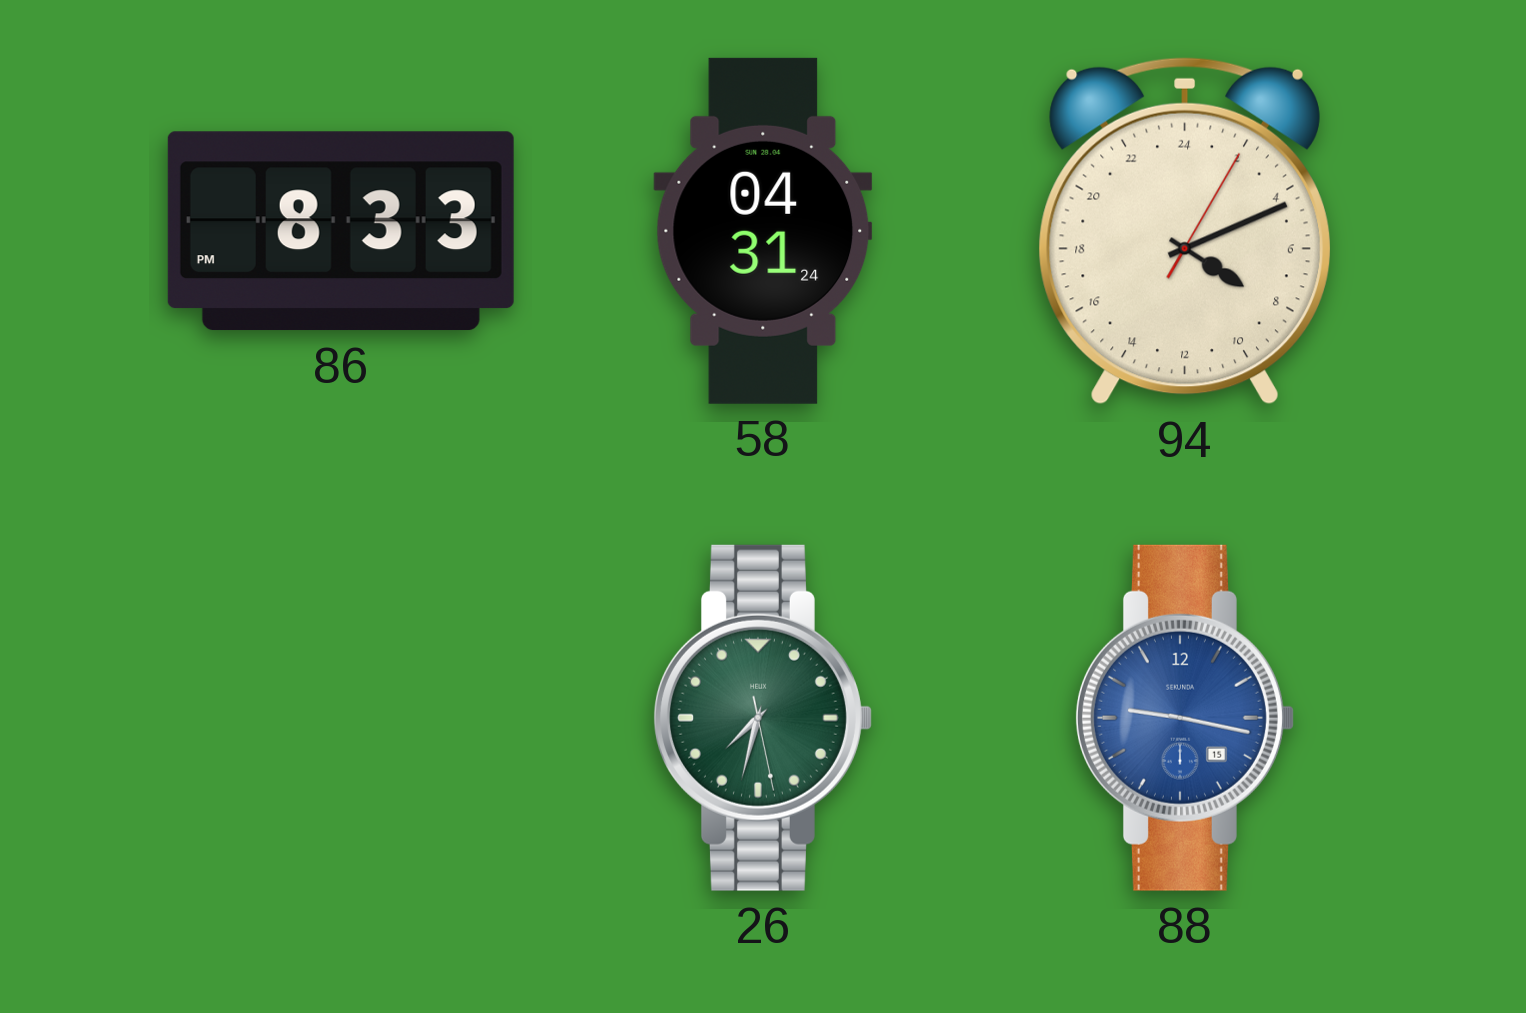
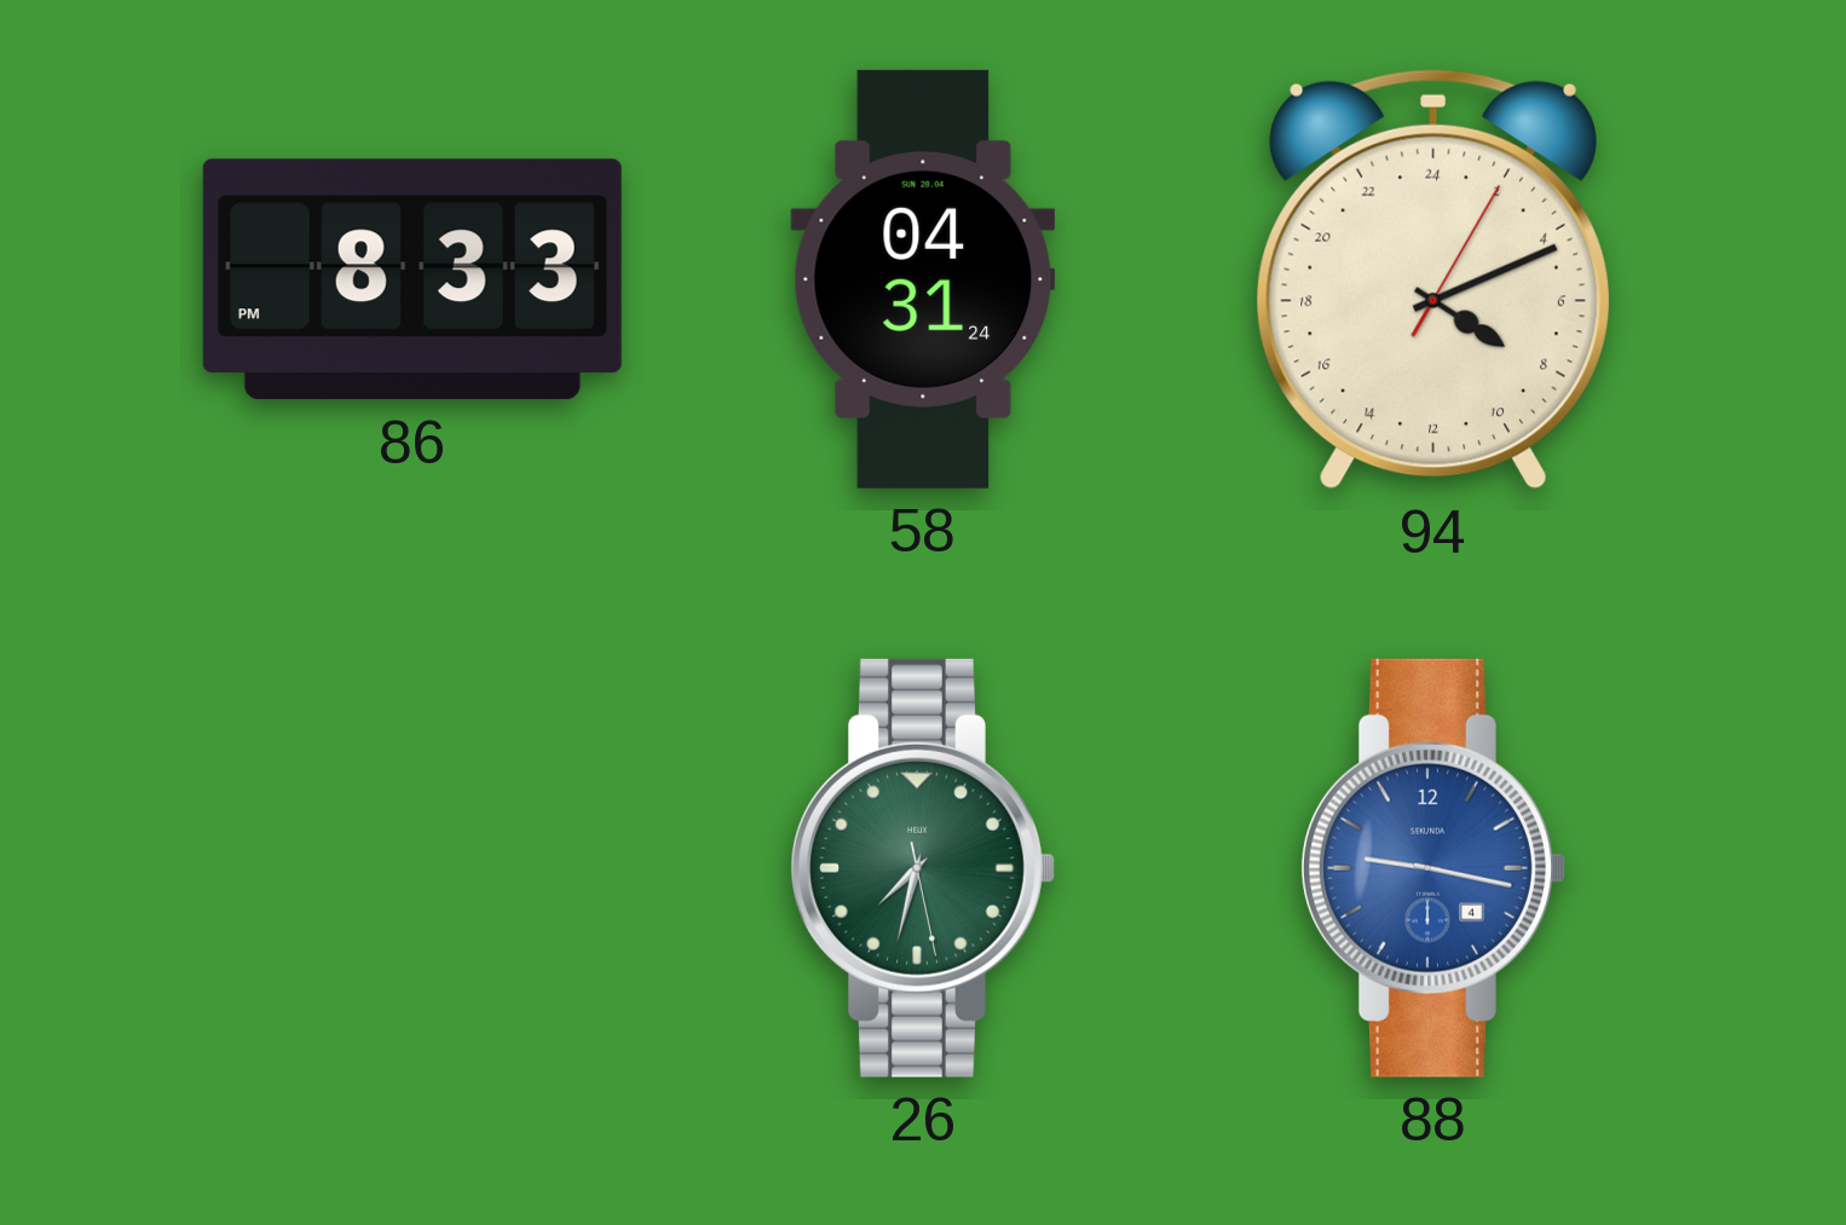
88 date: 15 -> 4
